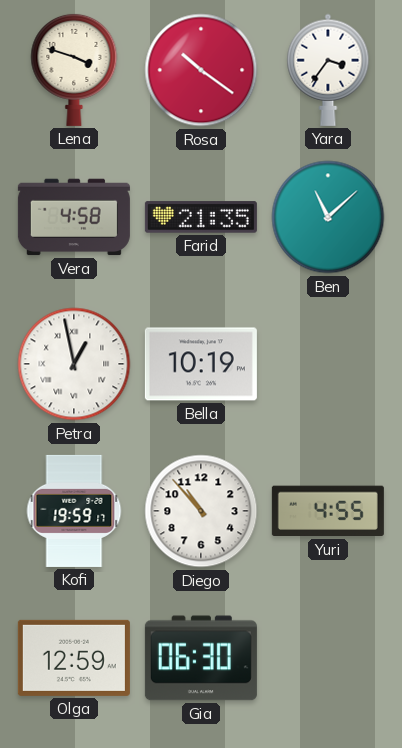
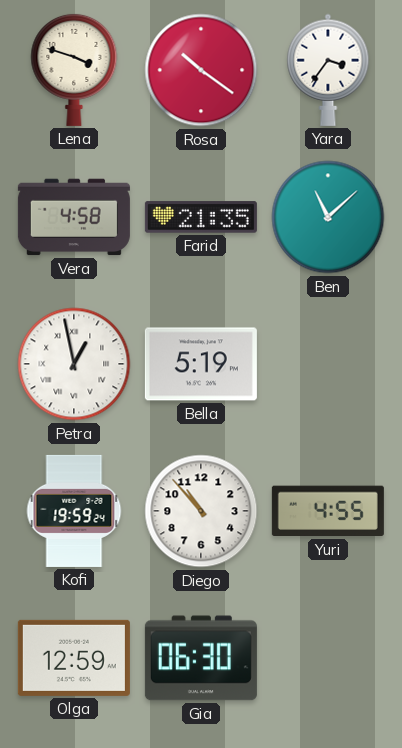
Bella: 10:19 -> 5:19
Kofi: 19:59:17 -> 19:59:24
